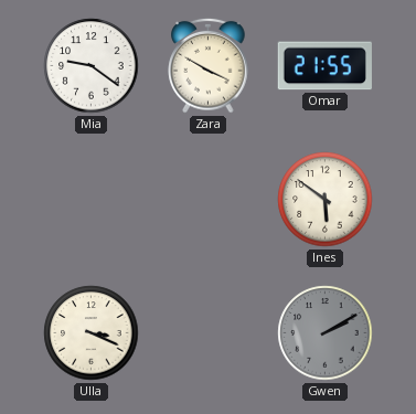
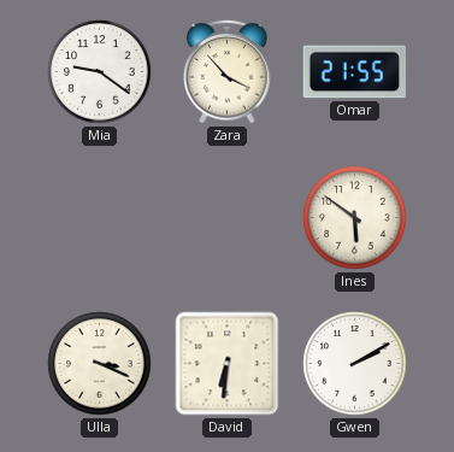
Zara: 3:50 -> 3:53
David: none -> 6:31
Gwen dial: grey -> white
